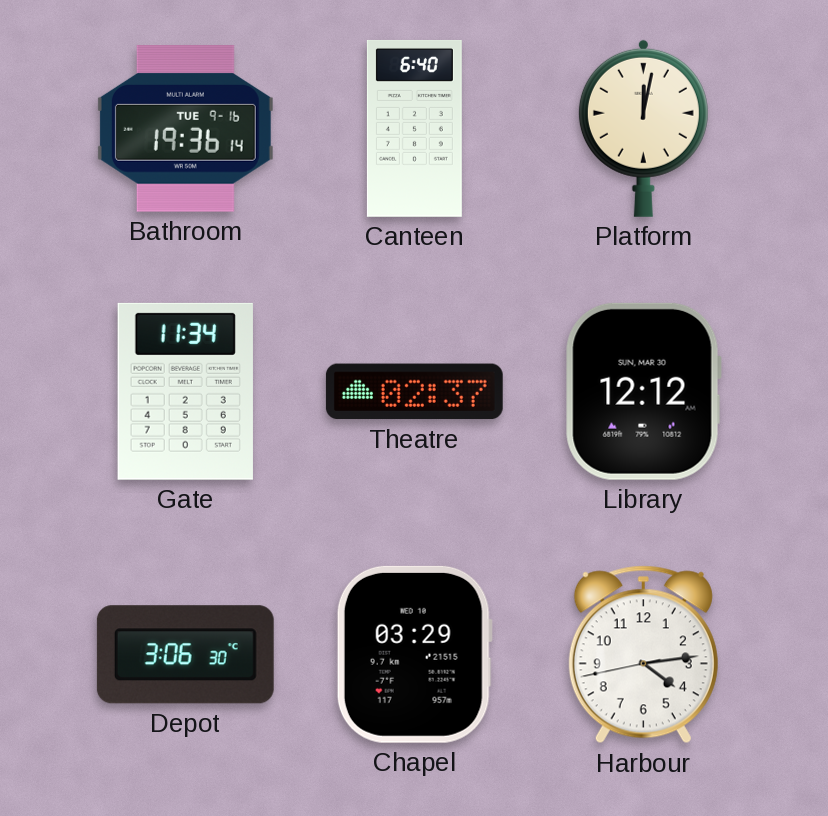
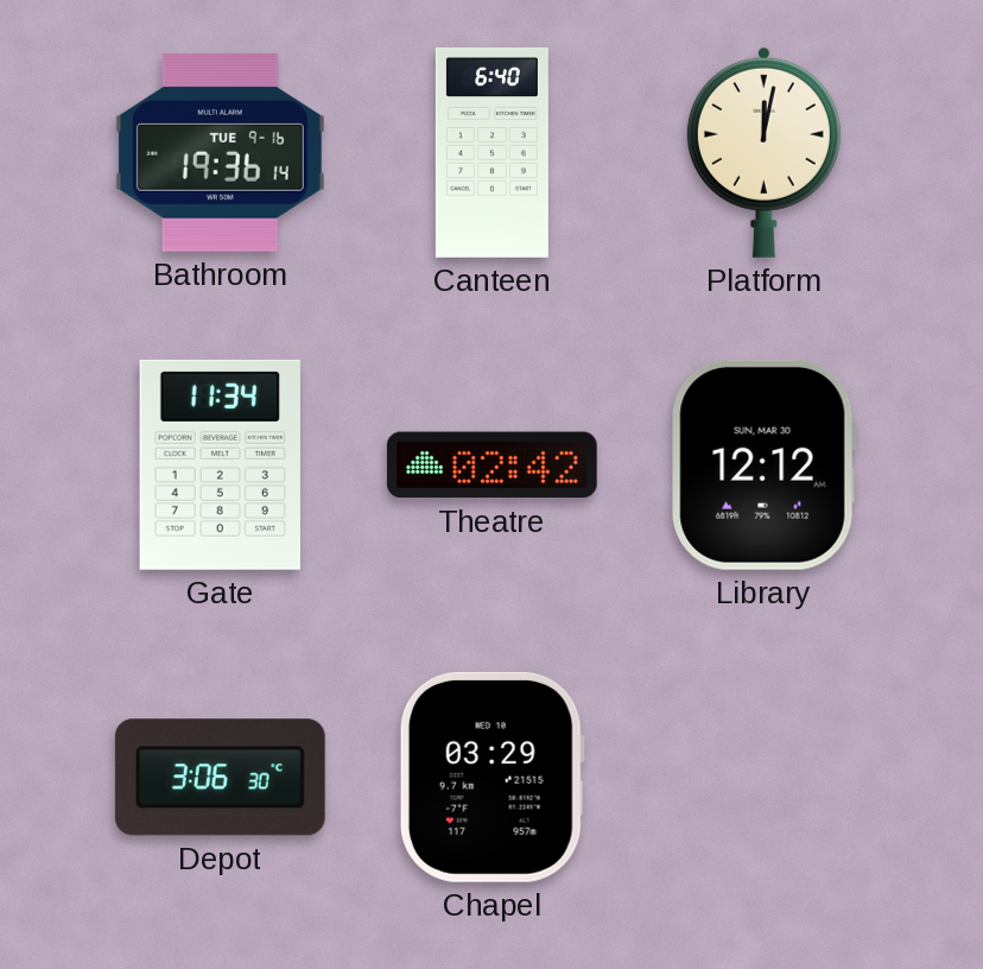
Theatre: 02:37 -> 02:42
Harbour: 4:13 -> none
